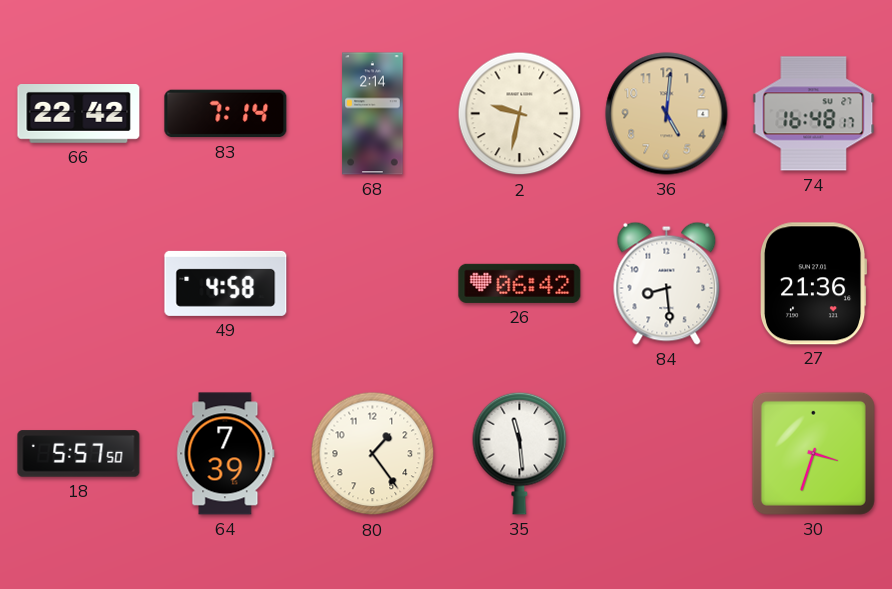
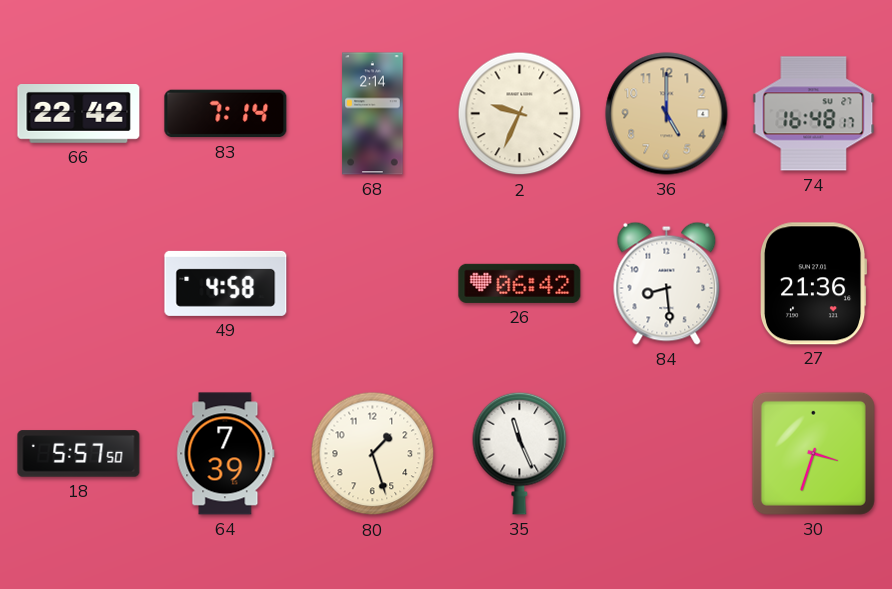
2: 9:32 -> 9:34
36: 5:01 -> 5:00
80: 1:24 -> 1:27
35: 11:29 -> 11:26
